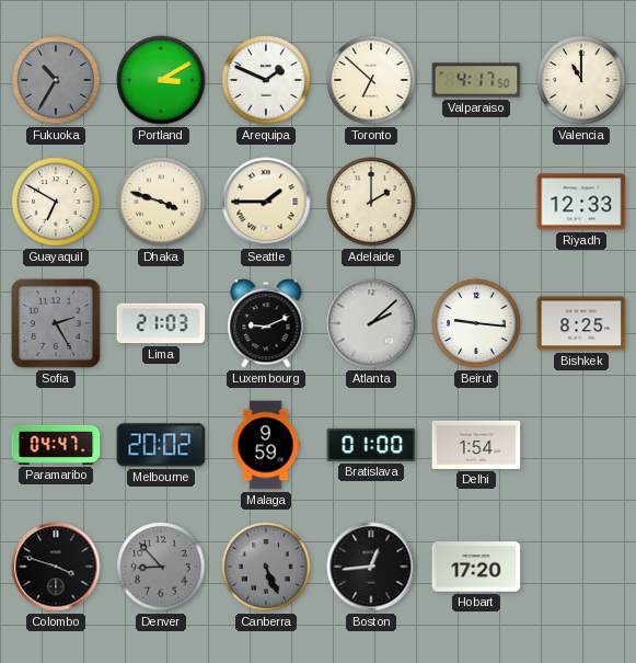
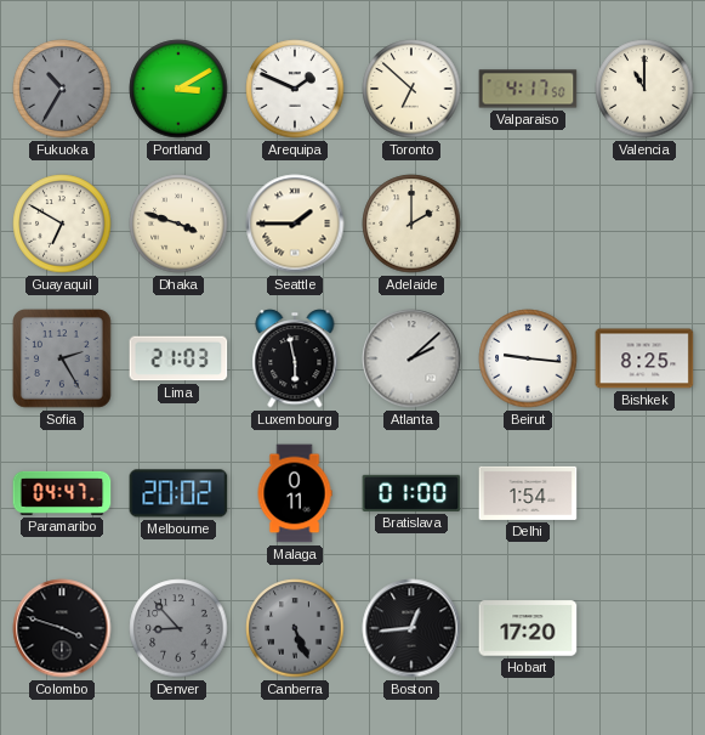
Riyadh: 12:33 -> none
Luxembourg: 9:11 -> 5:58
Malaga: 9:59 -> 0:11
